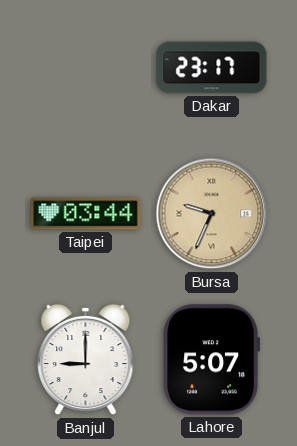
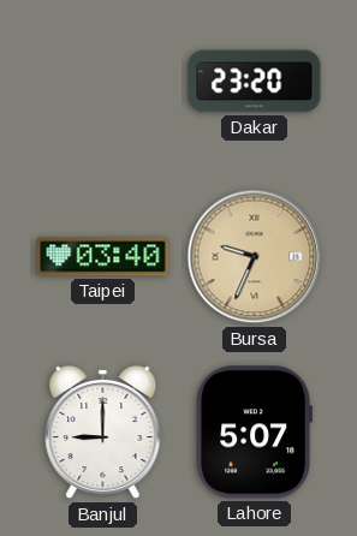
Dakar: 23:17 -> 23:20
Taipei: 03:44 -> 03:40
